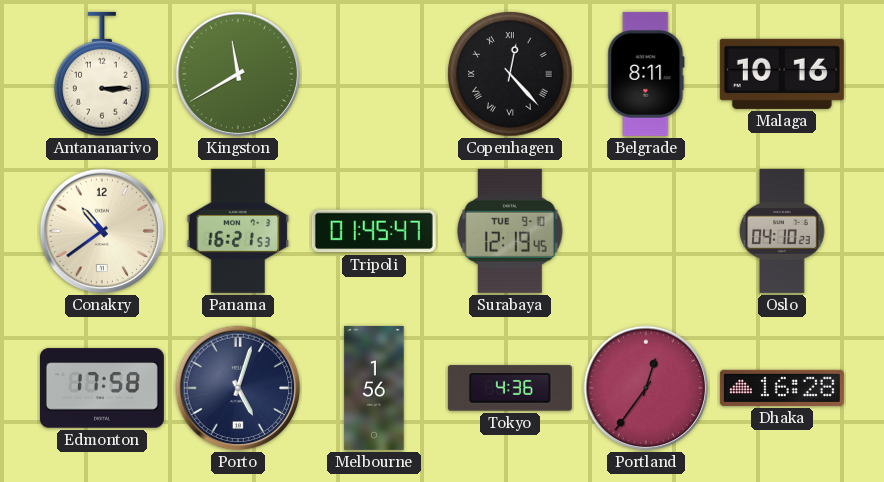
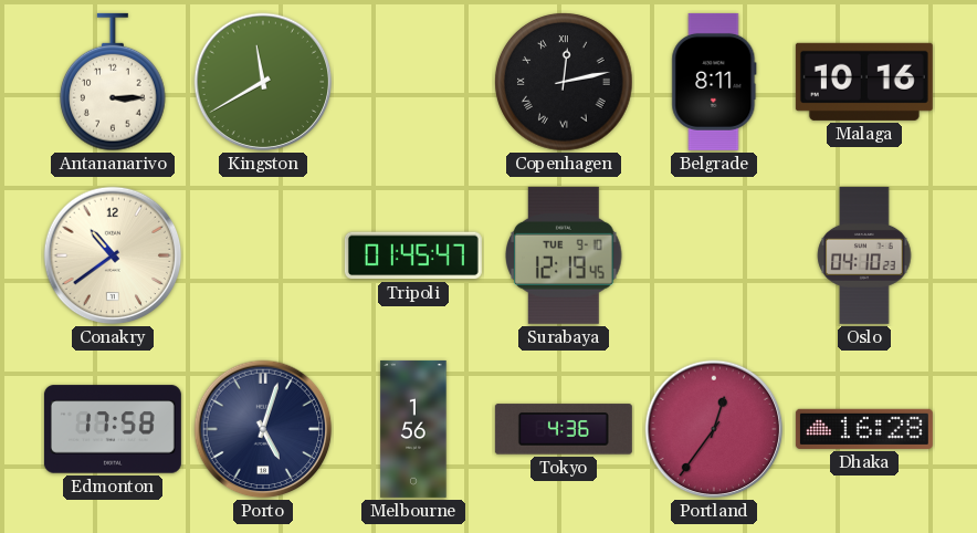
Copenhagen: 12:23 -> 12:13
Panama: 16:21 -> none
